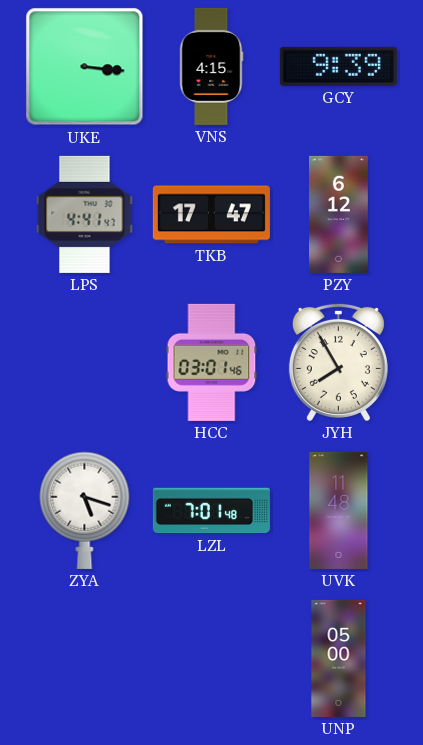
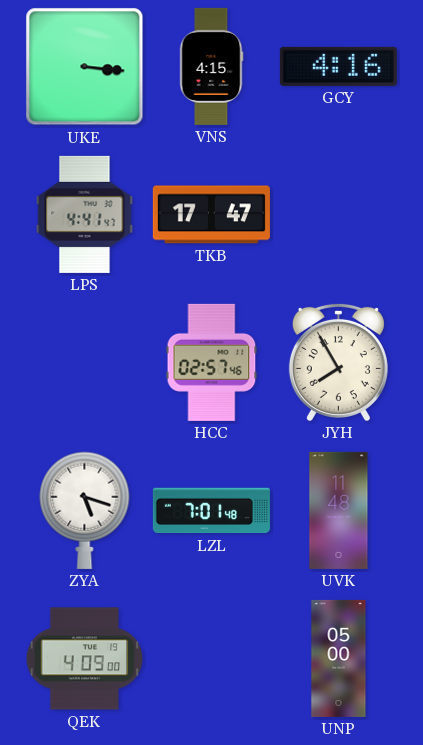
GCY: 9:39 -> 4:16
PZY: 6:12 -> none
HCC: 03:01 -> 02:57
QEK: none -> 4:09
